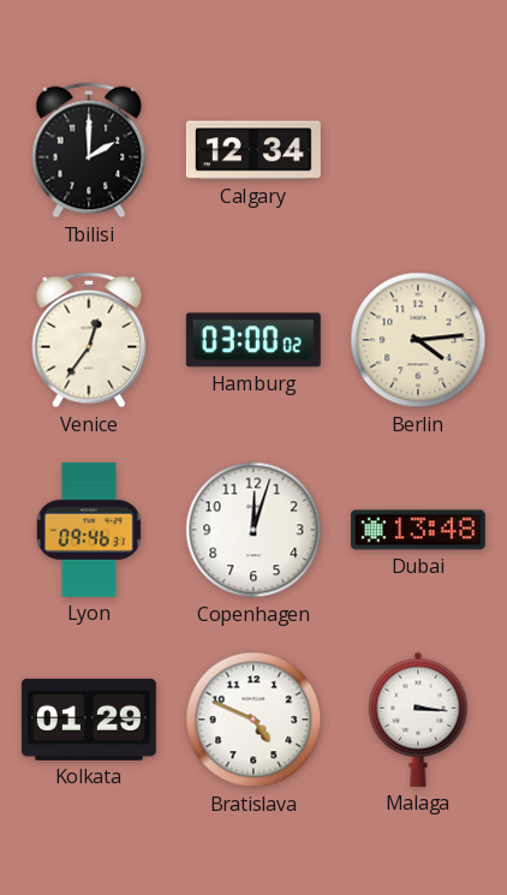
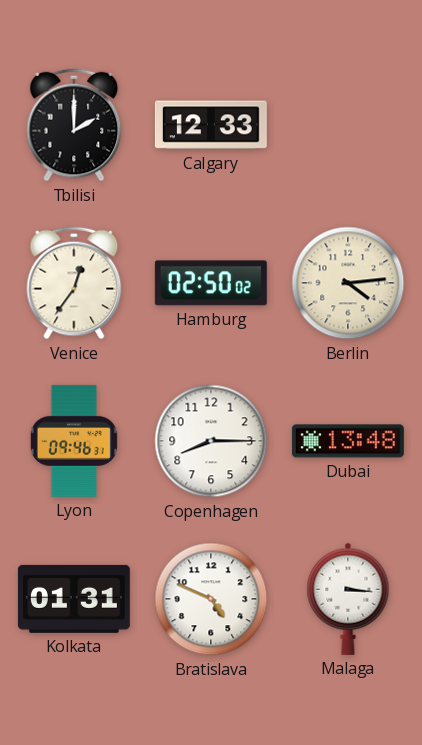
Calgary: 12:34 -> 12:33
Hamburg: 03:00 -> 02:50
Copenhagen: 12:03 -> 8:15
Kolkata: 01:29 -> 01:31
